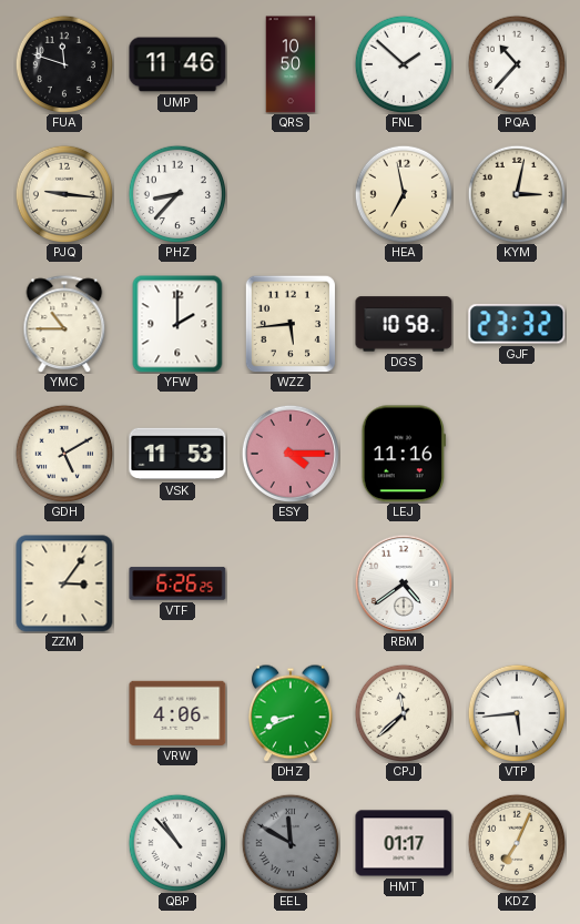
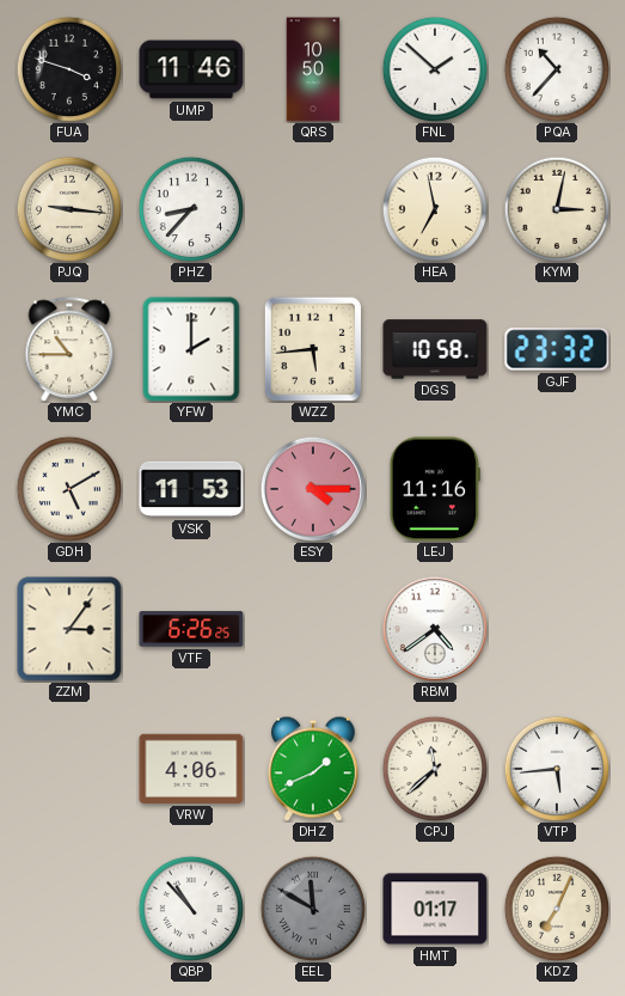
FUA: 11:48 -> 3:48
DHZ: 8:41 -> 1:41
